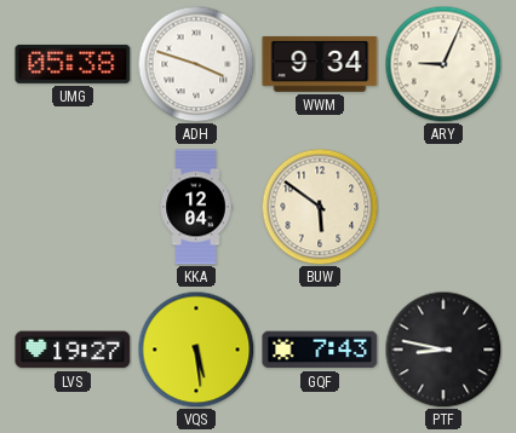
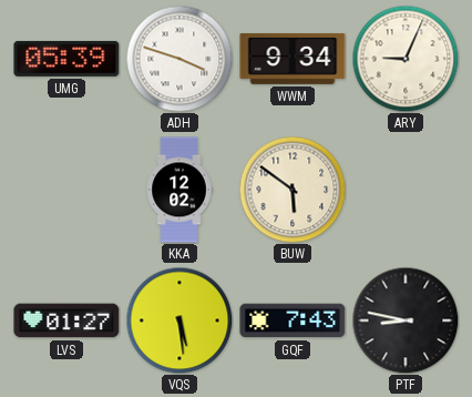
UMG: 05:38 -> 05:39
KKA: 12:04 -> 12:02
LVS: 19:27 -> 01:27
